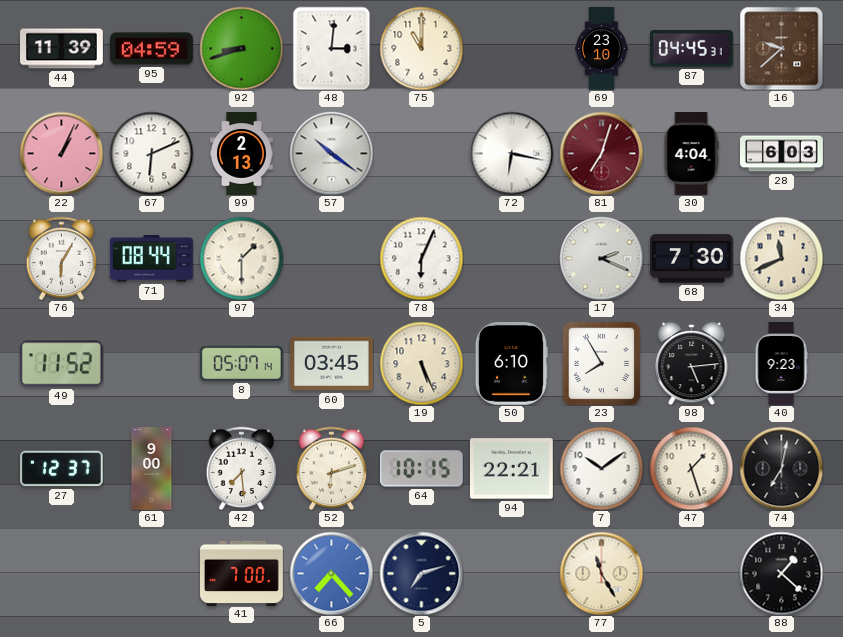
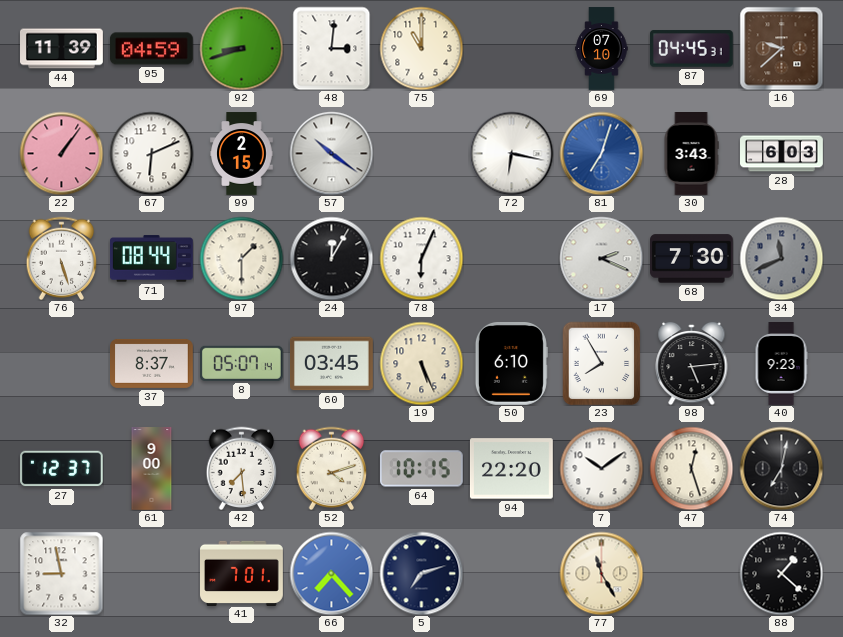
69: 23:10 -> 07:10
22: 1:04 -> 1:06
99: 2:13 -> 2:15
81 dial: burgundy -> blue
30: 4:04 -> 3:43
76: 6:05 -> 5:27
24: none -> 12:05
34 dial: cream -> grey
49: 11:52 -> none
37: none -> 8:37
52: 6:12 -> 4:12
94: 22:21 -> 22:20
47: 1:27 -> 12:27
32: none -> 8:58
41: 7:00 -> 7:01
